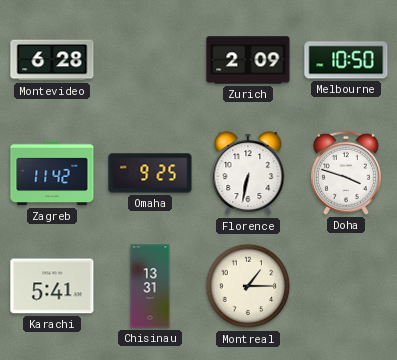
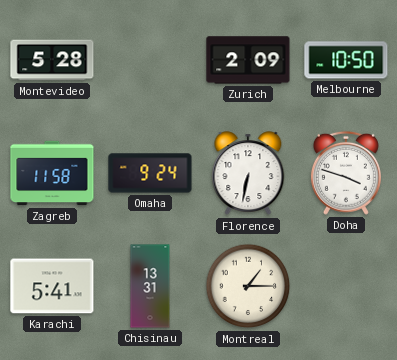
Montevideo: 6:28 -> 5:28
Zagreb: 11:42 -> 11:58
Omaha: 9:25 -> 9:24
